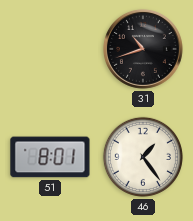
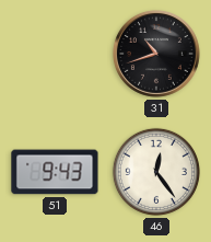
51: 8:01 -> 9:43
46: 1:24 -> 12:24
